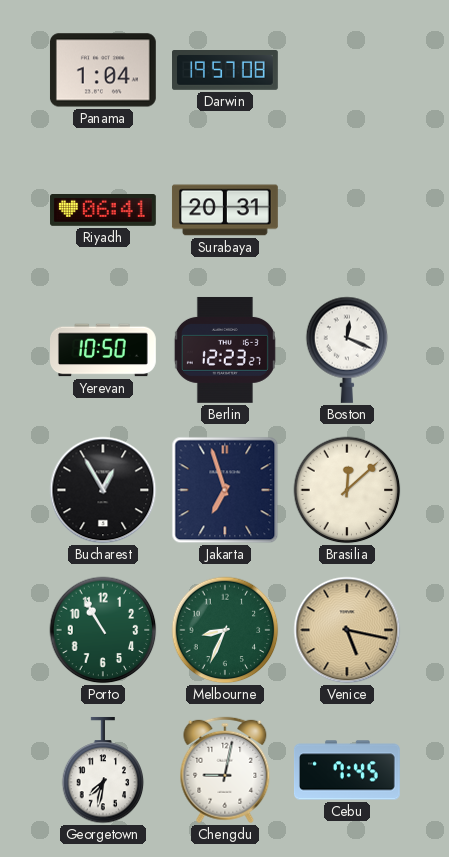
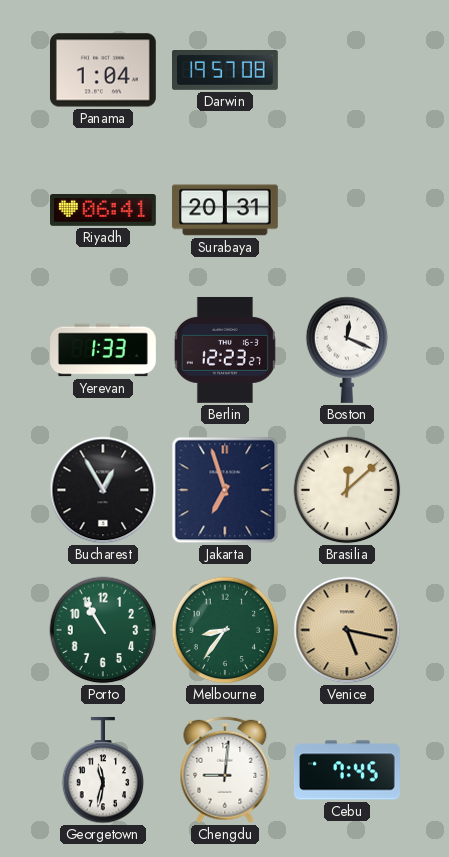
Yerevan: 10:50 -> 1:33
Melbourne: 8:34 -> 8:36
Georgetown: 7:32 -> 11:32
Chengdu: 9:02 -> 9:01
